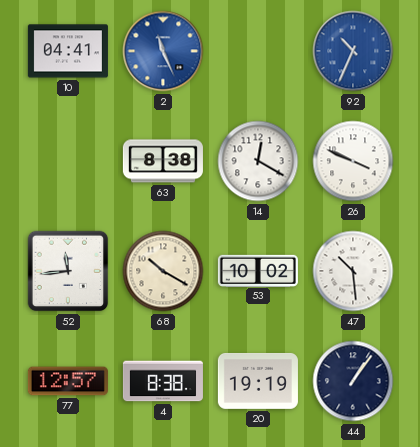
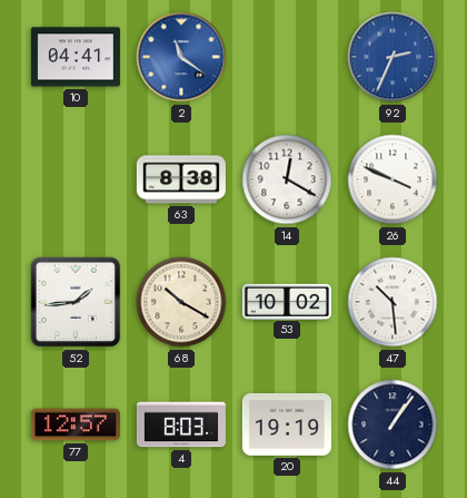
2: 11:26 -> 11:21
92: 10:34 -> 2:34
52: 11:44 -> 1:44
4: 8:38 -> 8:03
